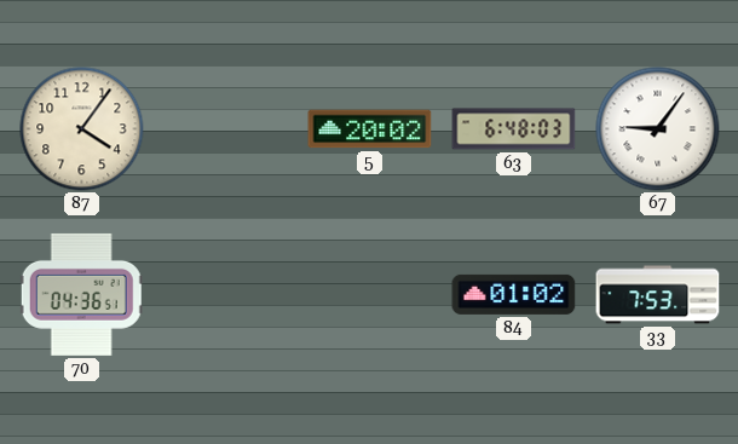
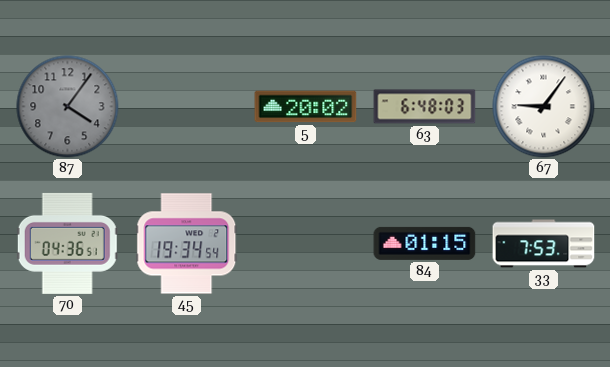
87 dial: cream -> grey
45: none -> 19:34
84: 01:02 -> 01:15
